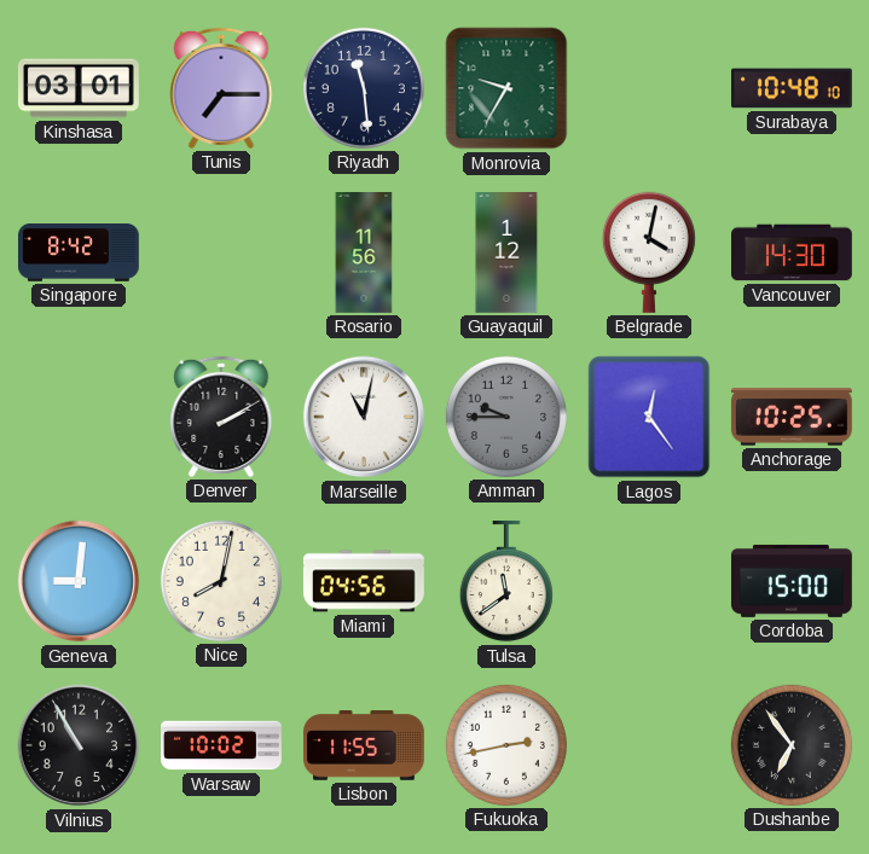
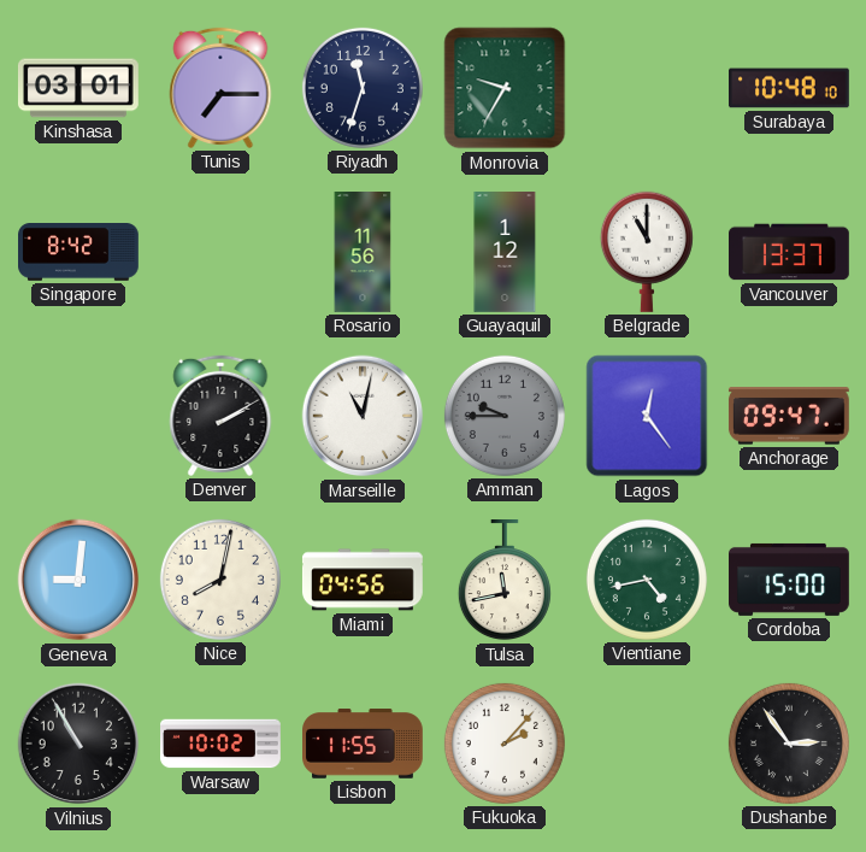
Riyadh: 11:29 -> 11:33
Belgrade: 4:02 -> 11:00
Vancouver: 14:30 -> 13:37
Anchorage: 10:25 -> 09:47
Tulsa: 11:39 -> 11:43
Vientiane: none -> 4:43
Fukuoka: 2:43 -> 2:07
Dushanbe: 6:54 -> 2:54
